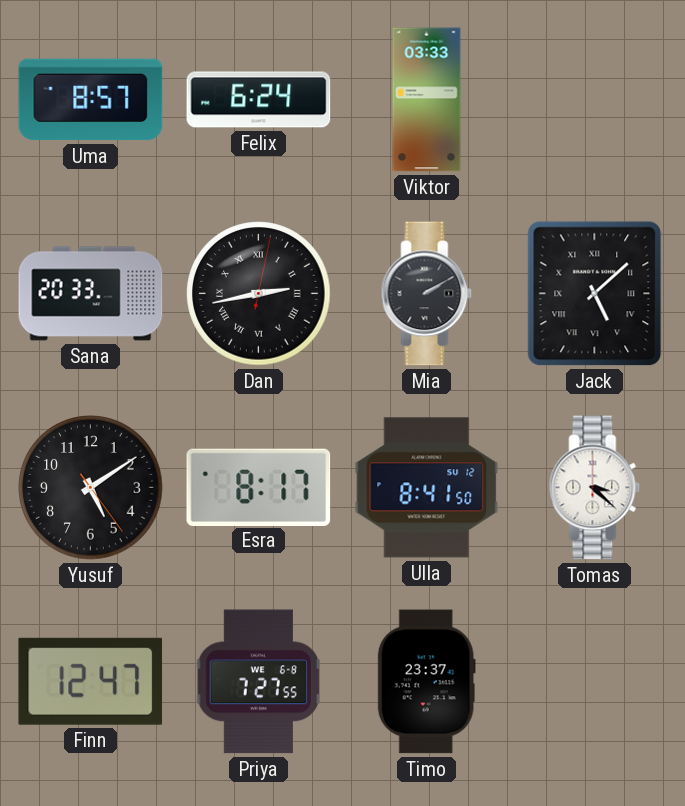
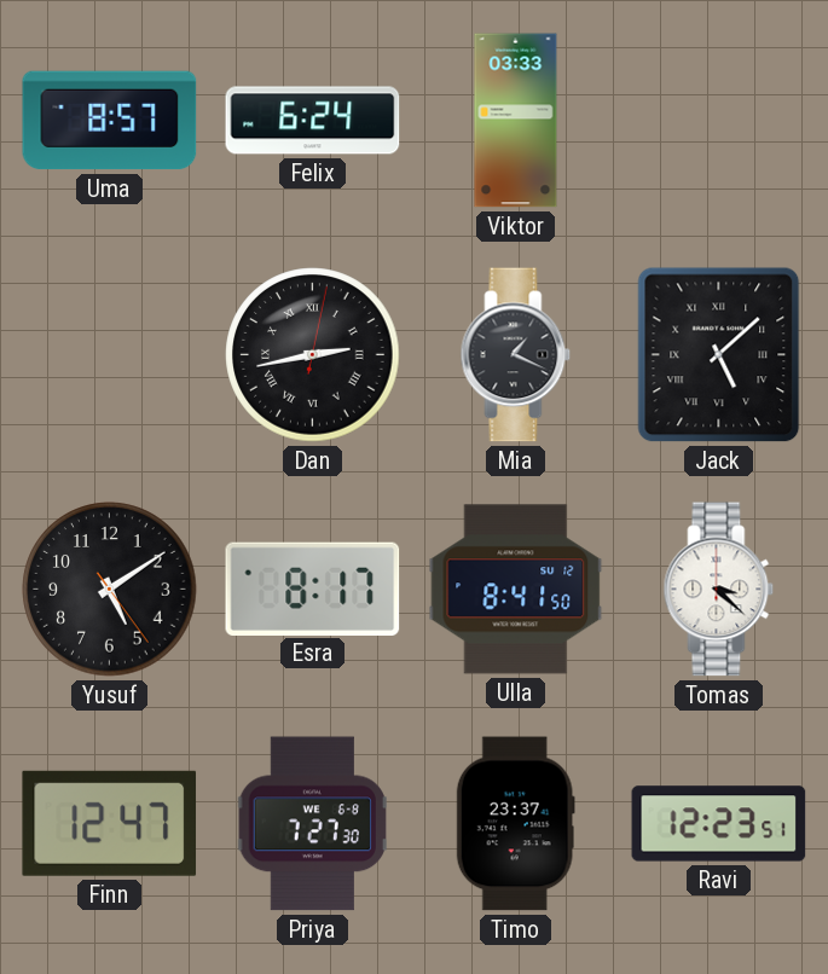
Sana: 20:33 -> none
Mia: 2:10 -> 1:19
Priya: 7:27:55 -> 7:27:30
Ravi: none -> 12:23
